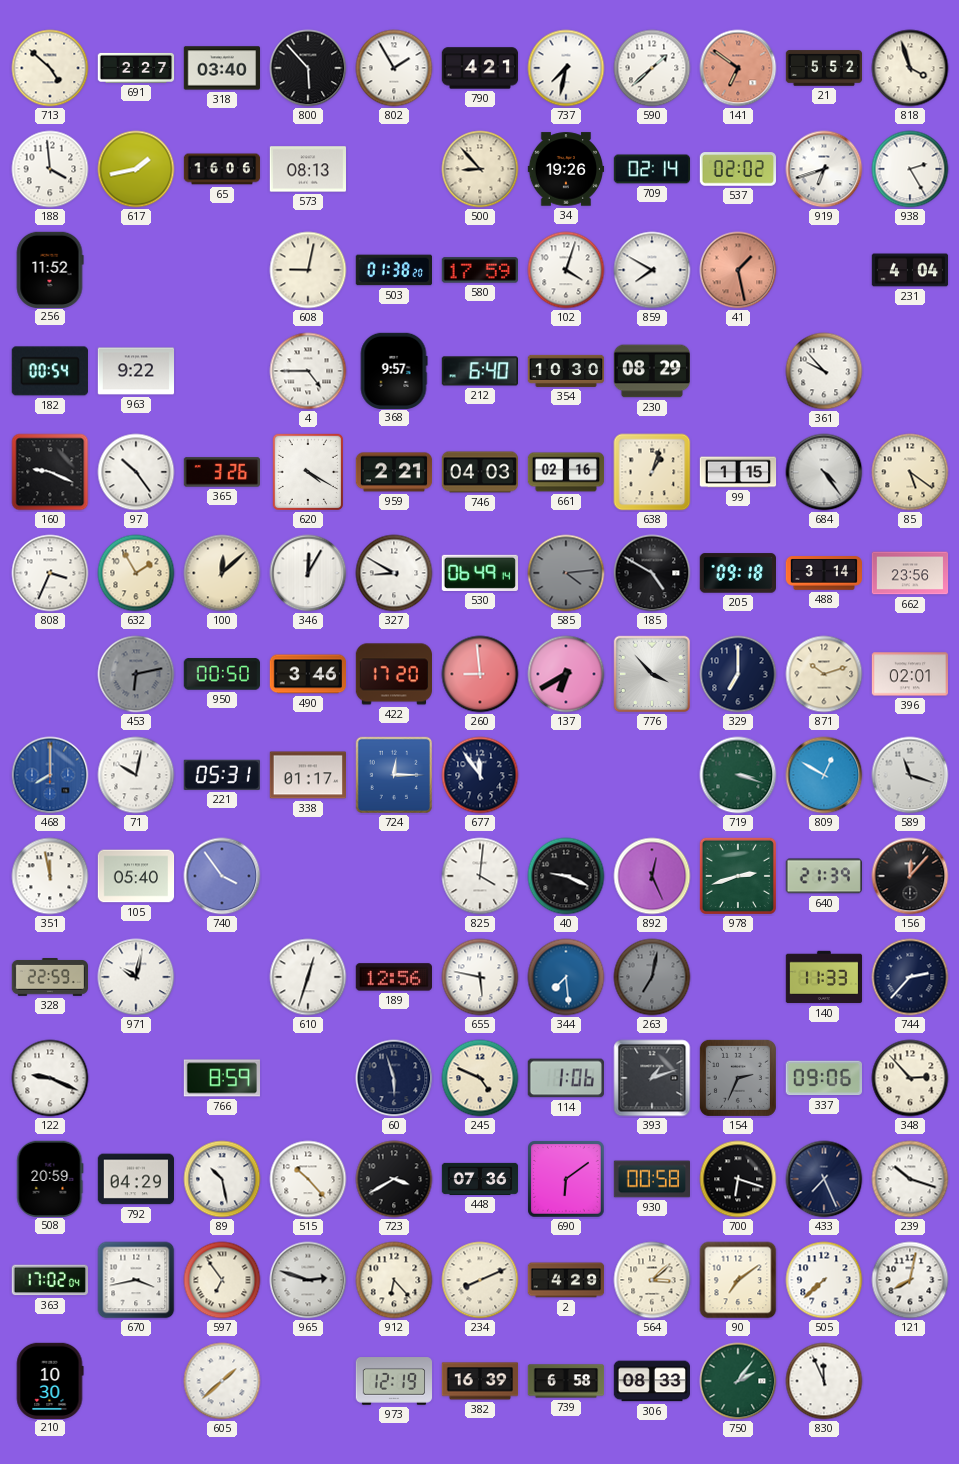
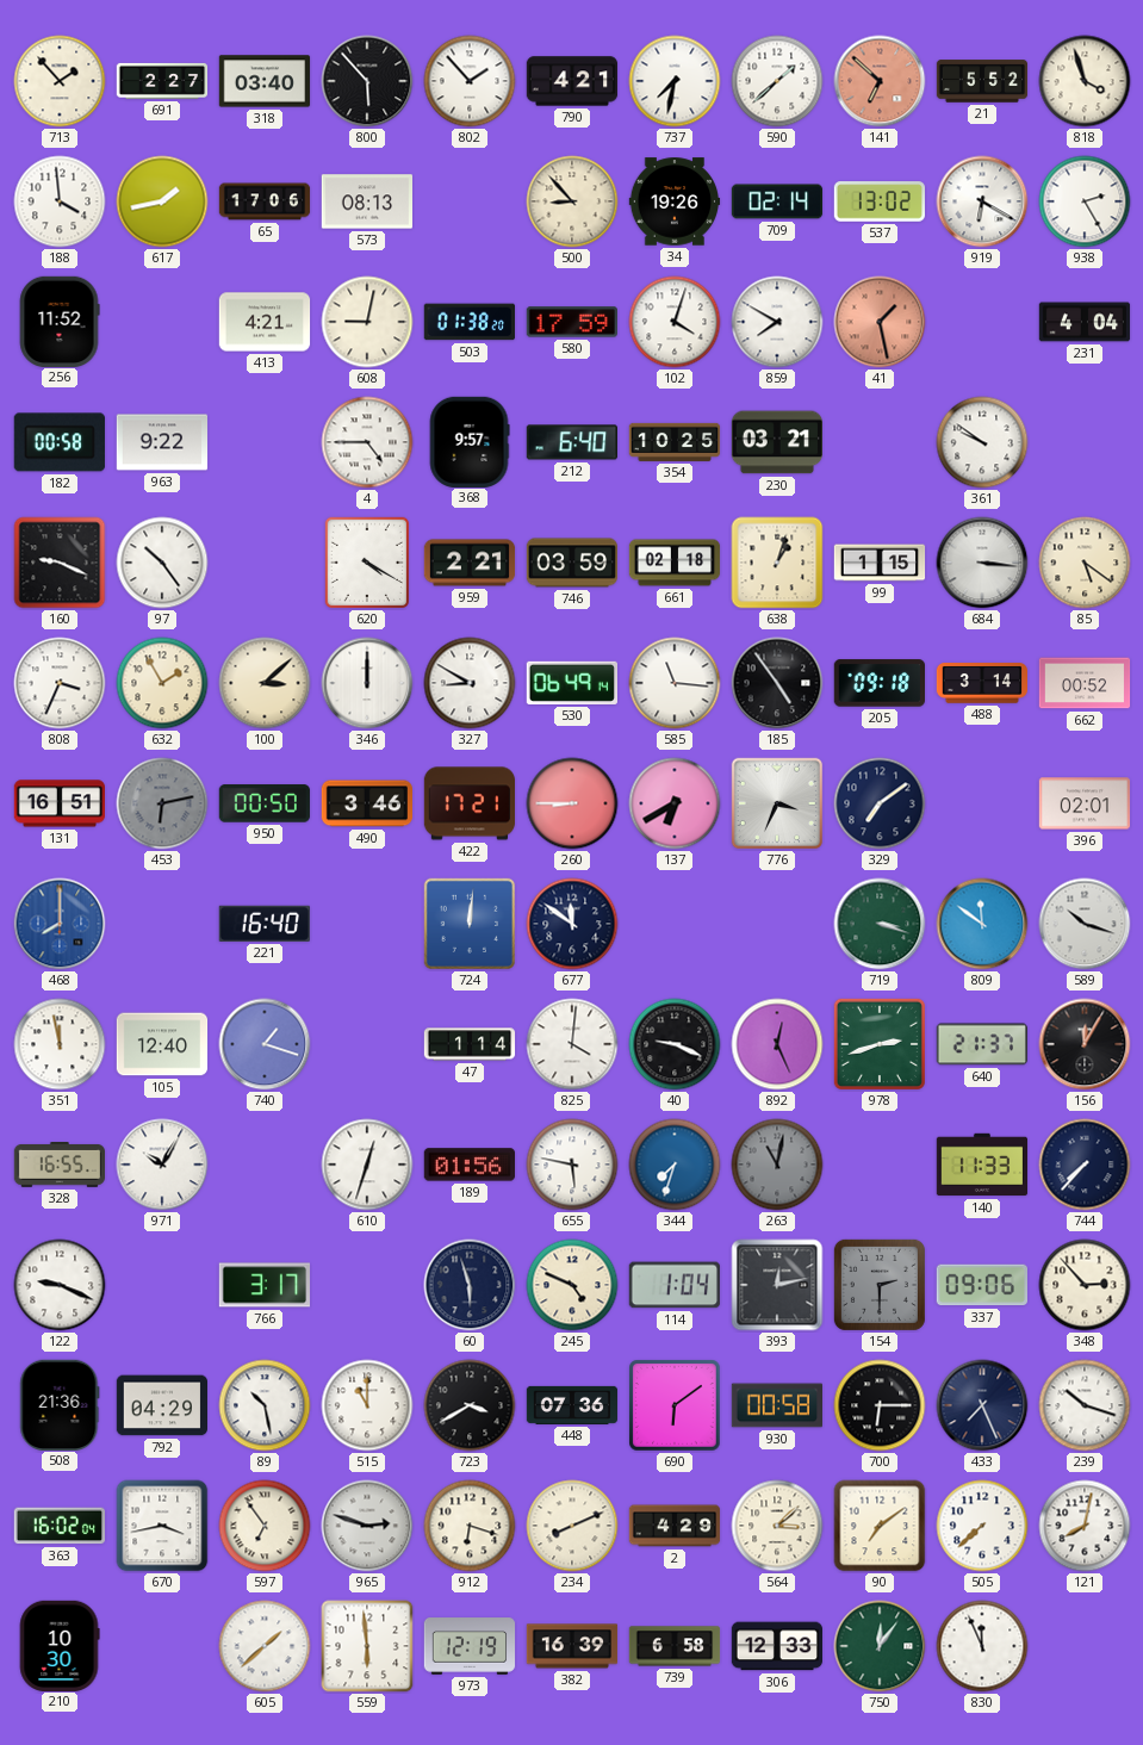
713: 4:52 -> 1:53
802: 1:55 -> 1:53
141: 6:51 -> 6:52
65: 16:06 -> 17:06
537: 02:02 -> 13:02
919: 6:42 -> 6:20
413: none -> 4:21
182: 00:54 -> 00:58
354: 10:30 -> 10:25
230: 08:29 -> 03:21
361: 9:53 -> 9:51
365: 3:26 -> none
746: 04:03 -> 03:59
661: 02:16 -> 02:18
684: 4:24 -> 3:16
100: 12:08 -> 3:08
346: 12:05 -> 12:00
585: 4:14 -> 11:16
585 dial: grey -> white
185: 4:50 -> 4:54
662: 23:56 -> 00:52
131: none -> 16:51
422: 17:20 -> 17:21
260: 8:59 -> 8:45
776: 3:53 -> 3:34
329: 7:00 -> 7:09
871: 10:12 -> none
71: 10:02 -> none
221: 05:31 -> 16:40
338: 01:17 -> none
724: 12:15 -> 12:01
677: 11:54 -> 11:51
809: 12:50 -> 11:51
589: 11:18 -> 10:18
105: 05:40 -> 12:40
740: 3:54 -> 1:18
47: none -> 1:14
640: 21:39 -> 21:37
156: 12:07 -> 12:05
328: 22:59 -> 16:55
971: 10:02 -> 10:05
189: 12:56 -> 01:56
344: 7:29 -> 7:33
263: 7:02 -> 11:02
744: 2:37 -> 7:37
766: 8:59 -> 3:17
114: 1:06 -> 1:04
393: 1:12 -> 12:13
154: 2:34 -> 2:30
508: 20:59 -> 21:36
515: 10:23 -> 11:00
700: 6:18 -> 6:15
363: 17:02 -> 16:02
912: 6:23 -> 6:18
559: none -> 5:59
306: 08:33 -> 12:33
750: 2:06 -> 12:06
